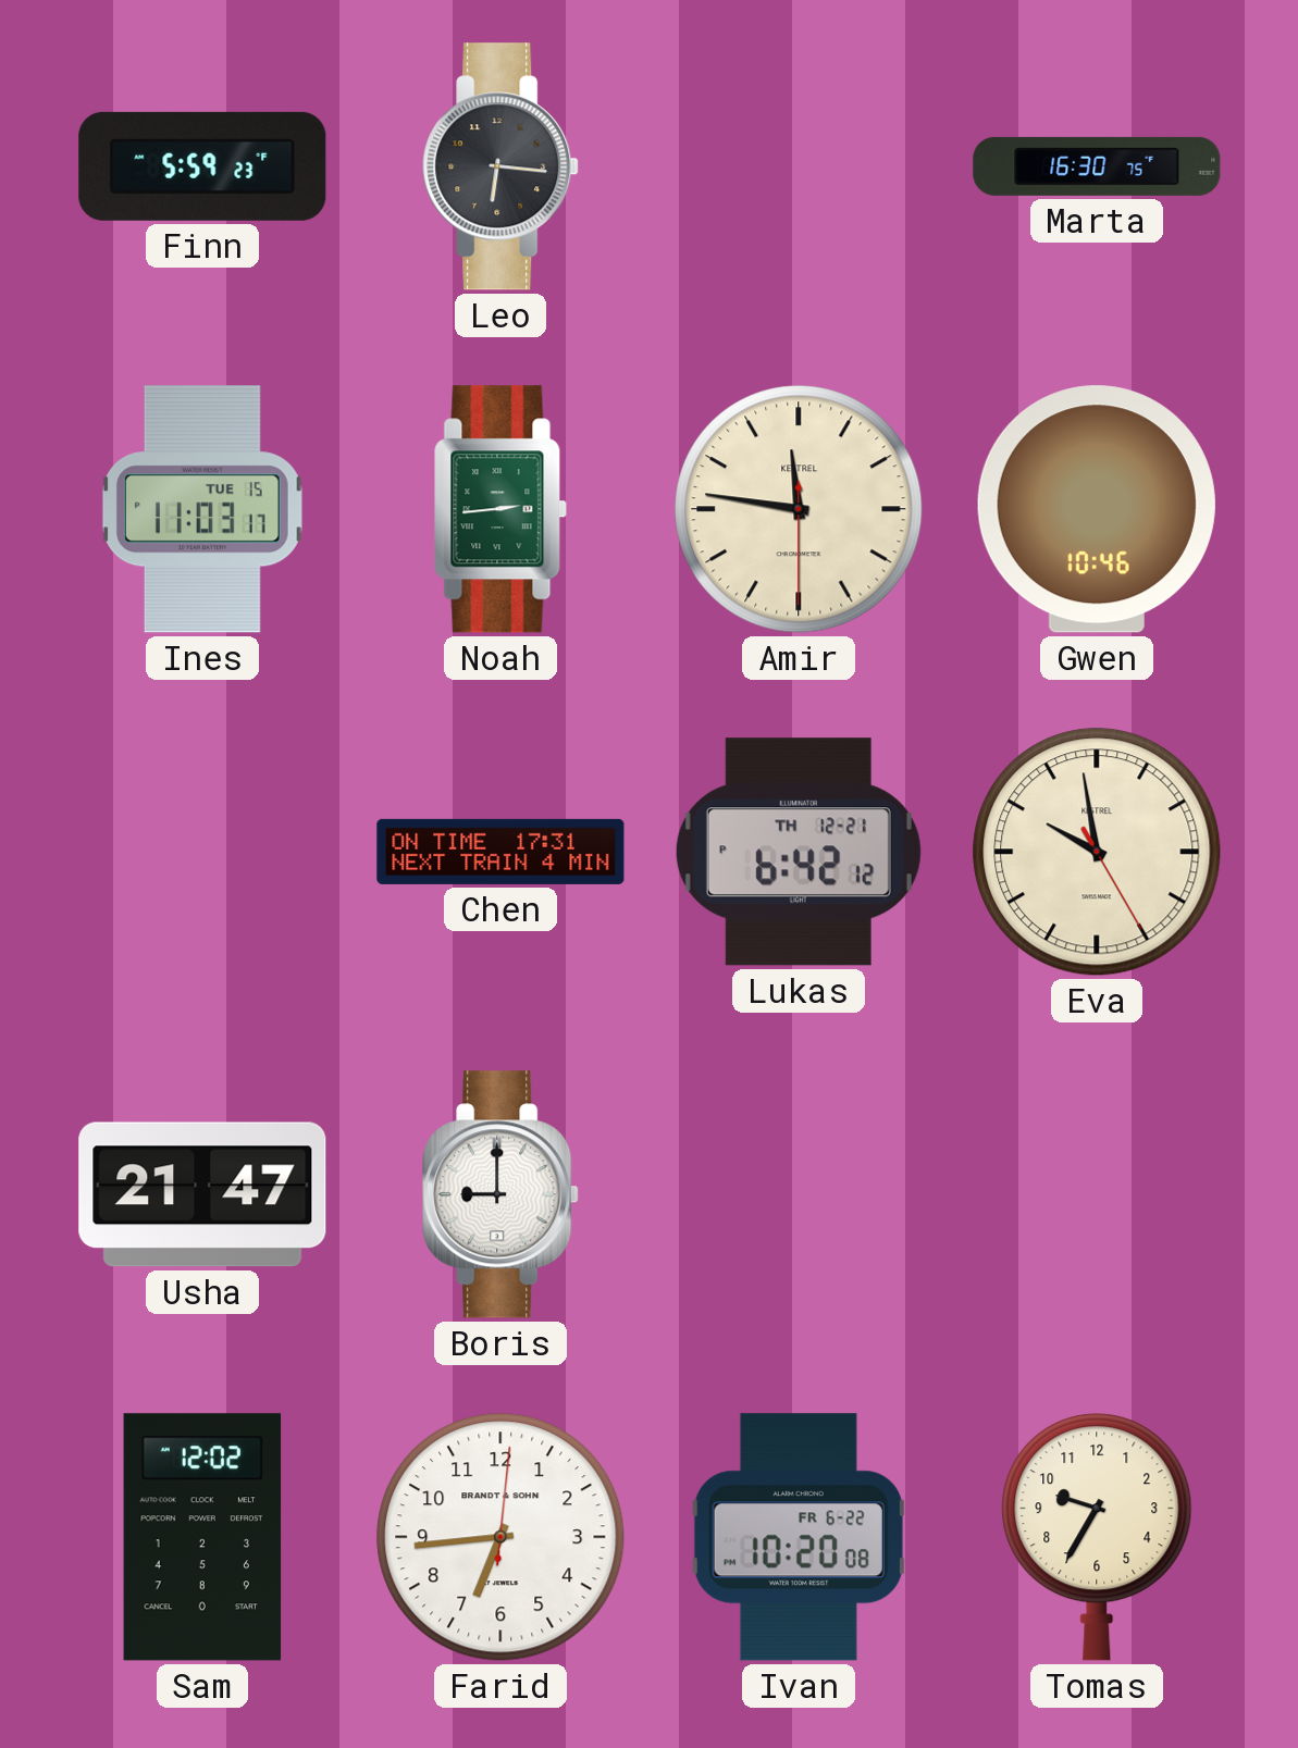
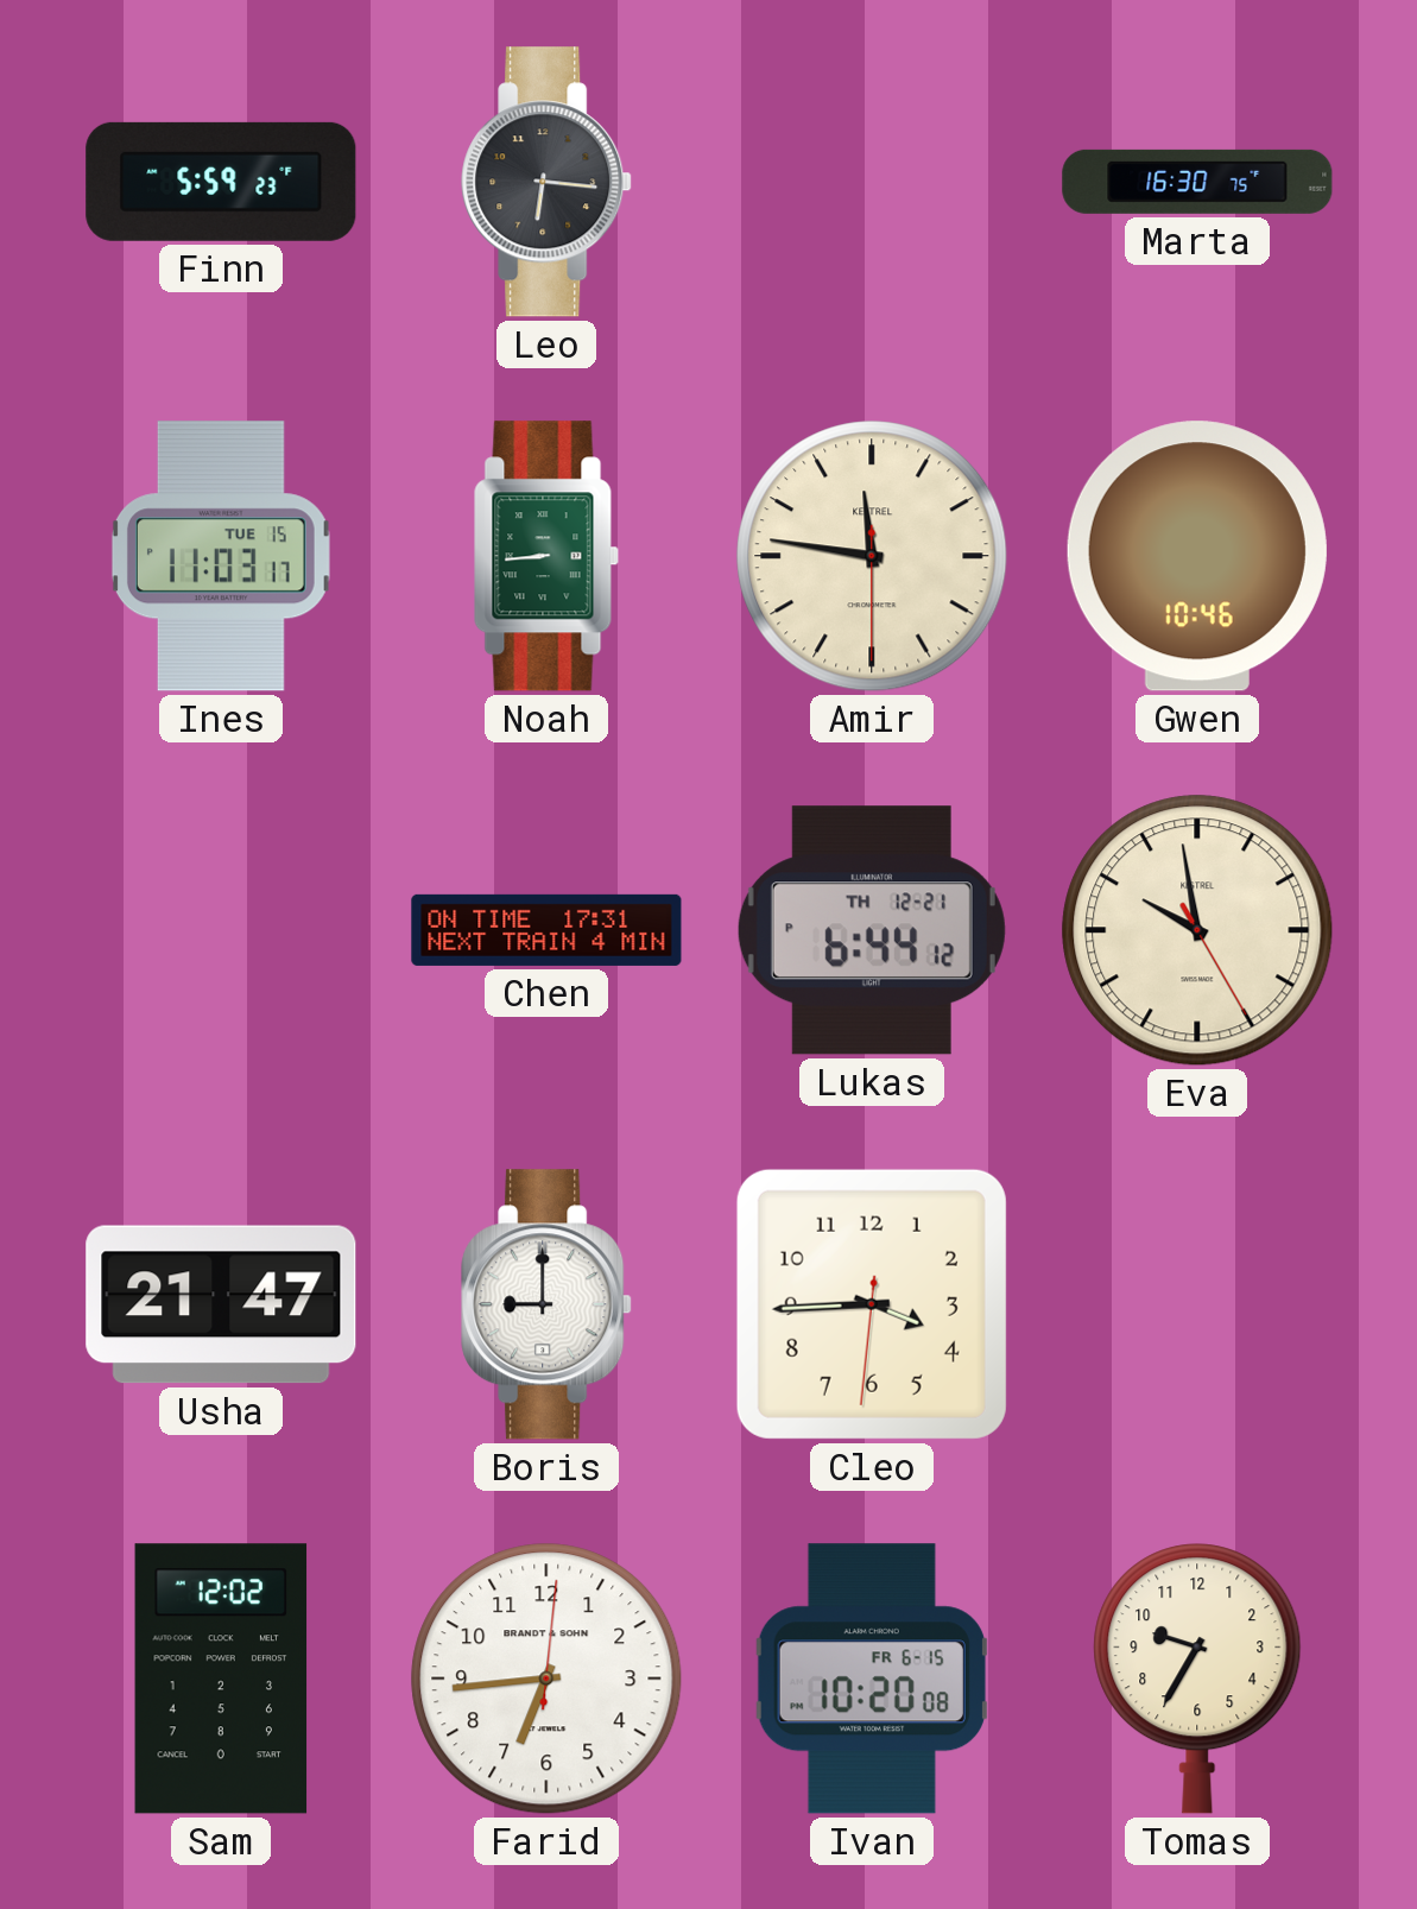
Noah: 2:44 -> 8:44
Lukas: 6:42 -> 6:44
Cleo: none -> 3:44
Ivan date: FR 6-22 -> FR 6-15
